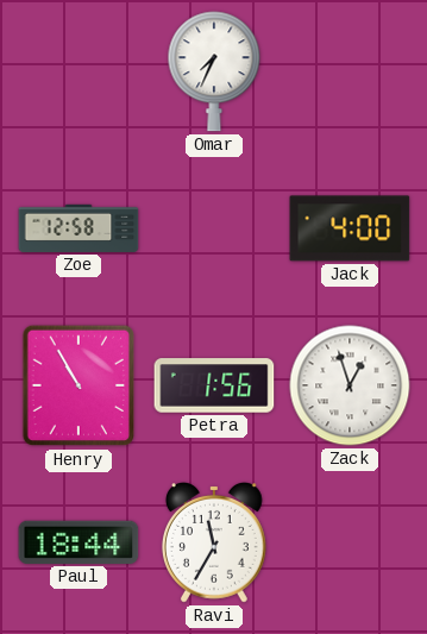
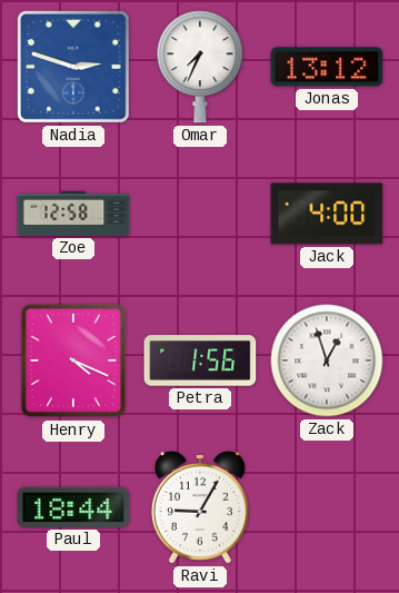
Nadia: none -> 2:48
Jonas: none -> 13:12
Henry: 10:55 -> 4:19
Ravi: 11:35 -> 9:05
